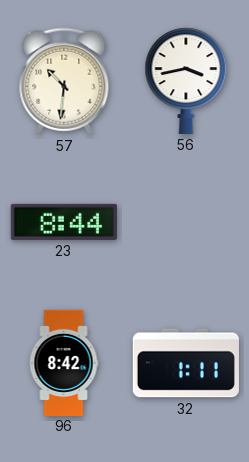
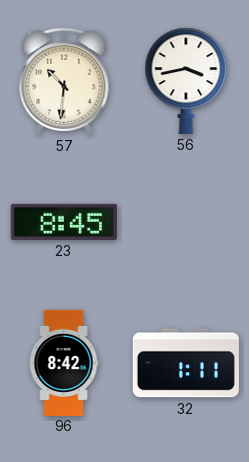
23: 8:44 -> 8:45
